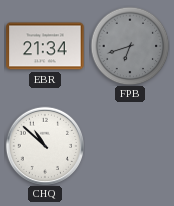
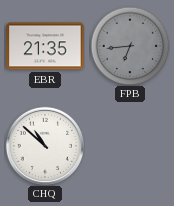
EBR: 21:34 -> 21:35
FPB: 6:42 -> 6:44
